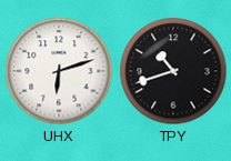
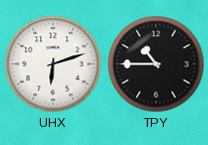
TPY: 10:42 -> 10:45
